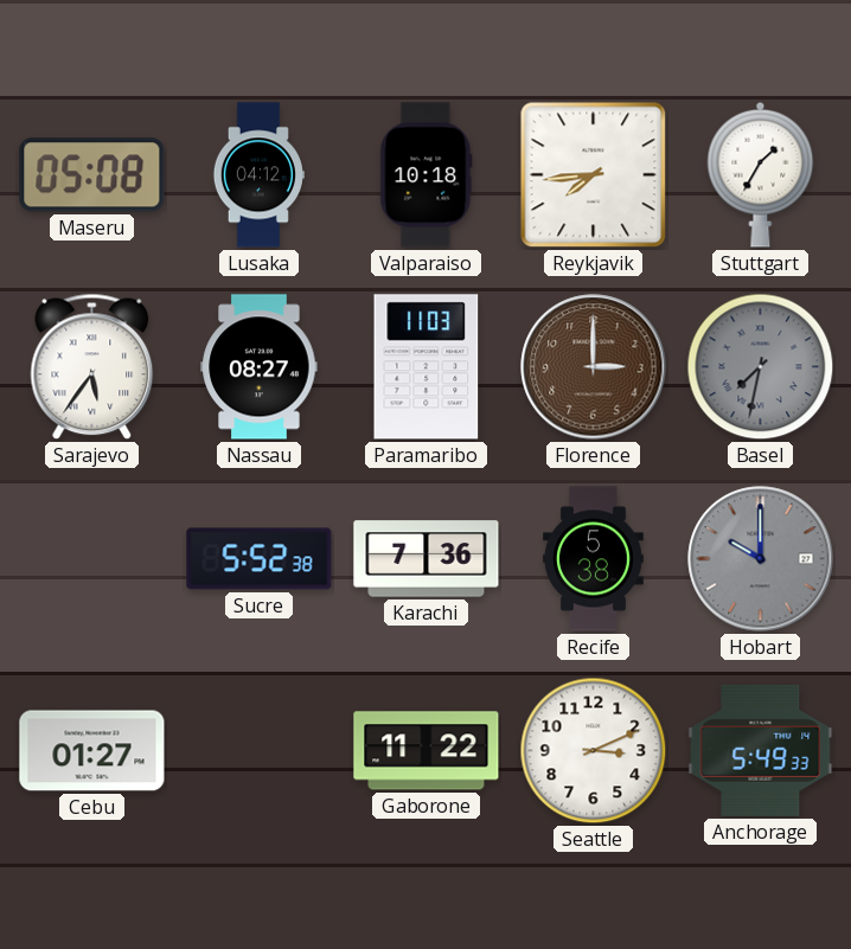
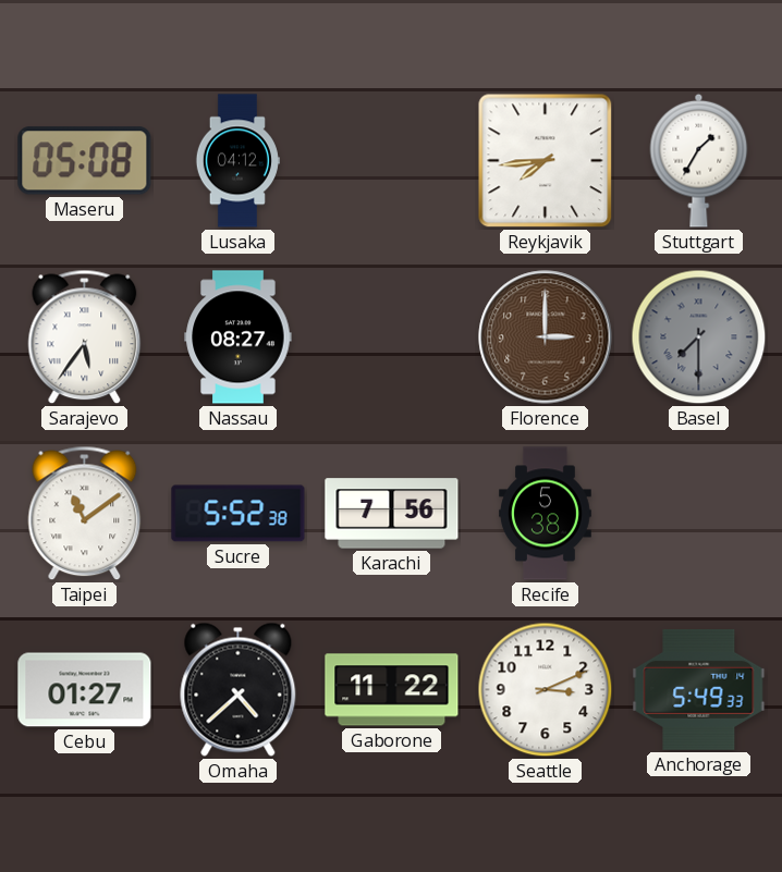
Valparaiso: 10:18 -> none
Paramaribo: 11:03 -> none
Basel: 7:32 -> 7:30
Taipei: none -> 11:09
Karachi: 7:36 -> 7:56
Hobart: 10:00 -> none
Omaha: none -> 4:38
